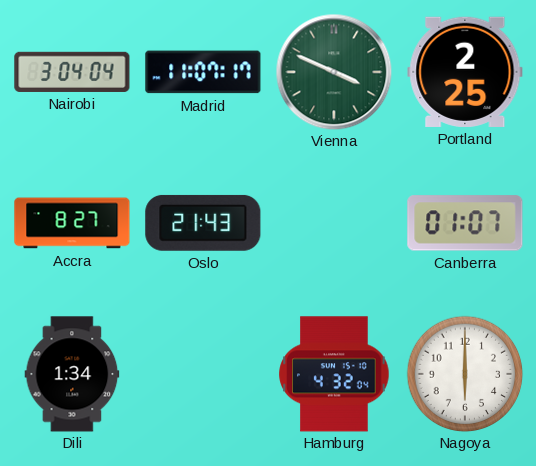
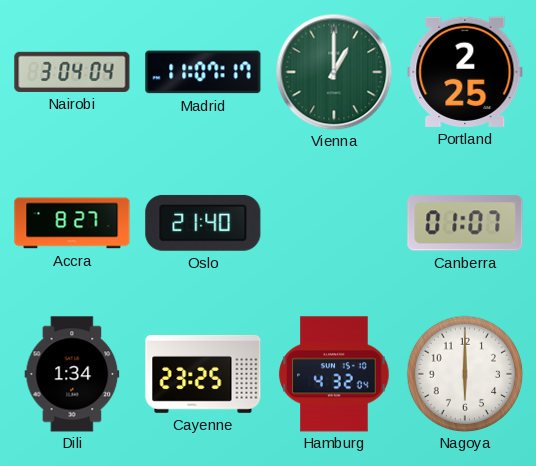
Vienna: 3:49 -> 1:00
Oslo: 21:43 -> 21:40
Cayenne: none -> 23:25
